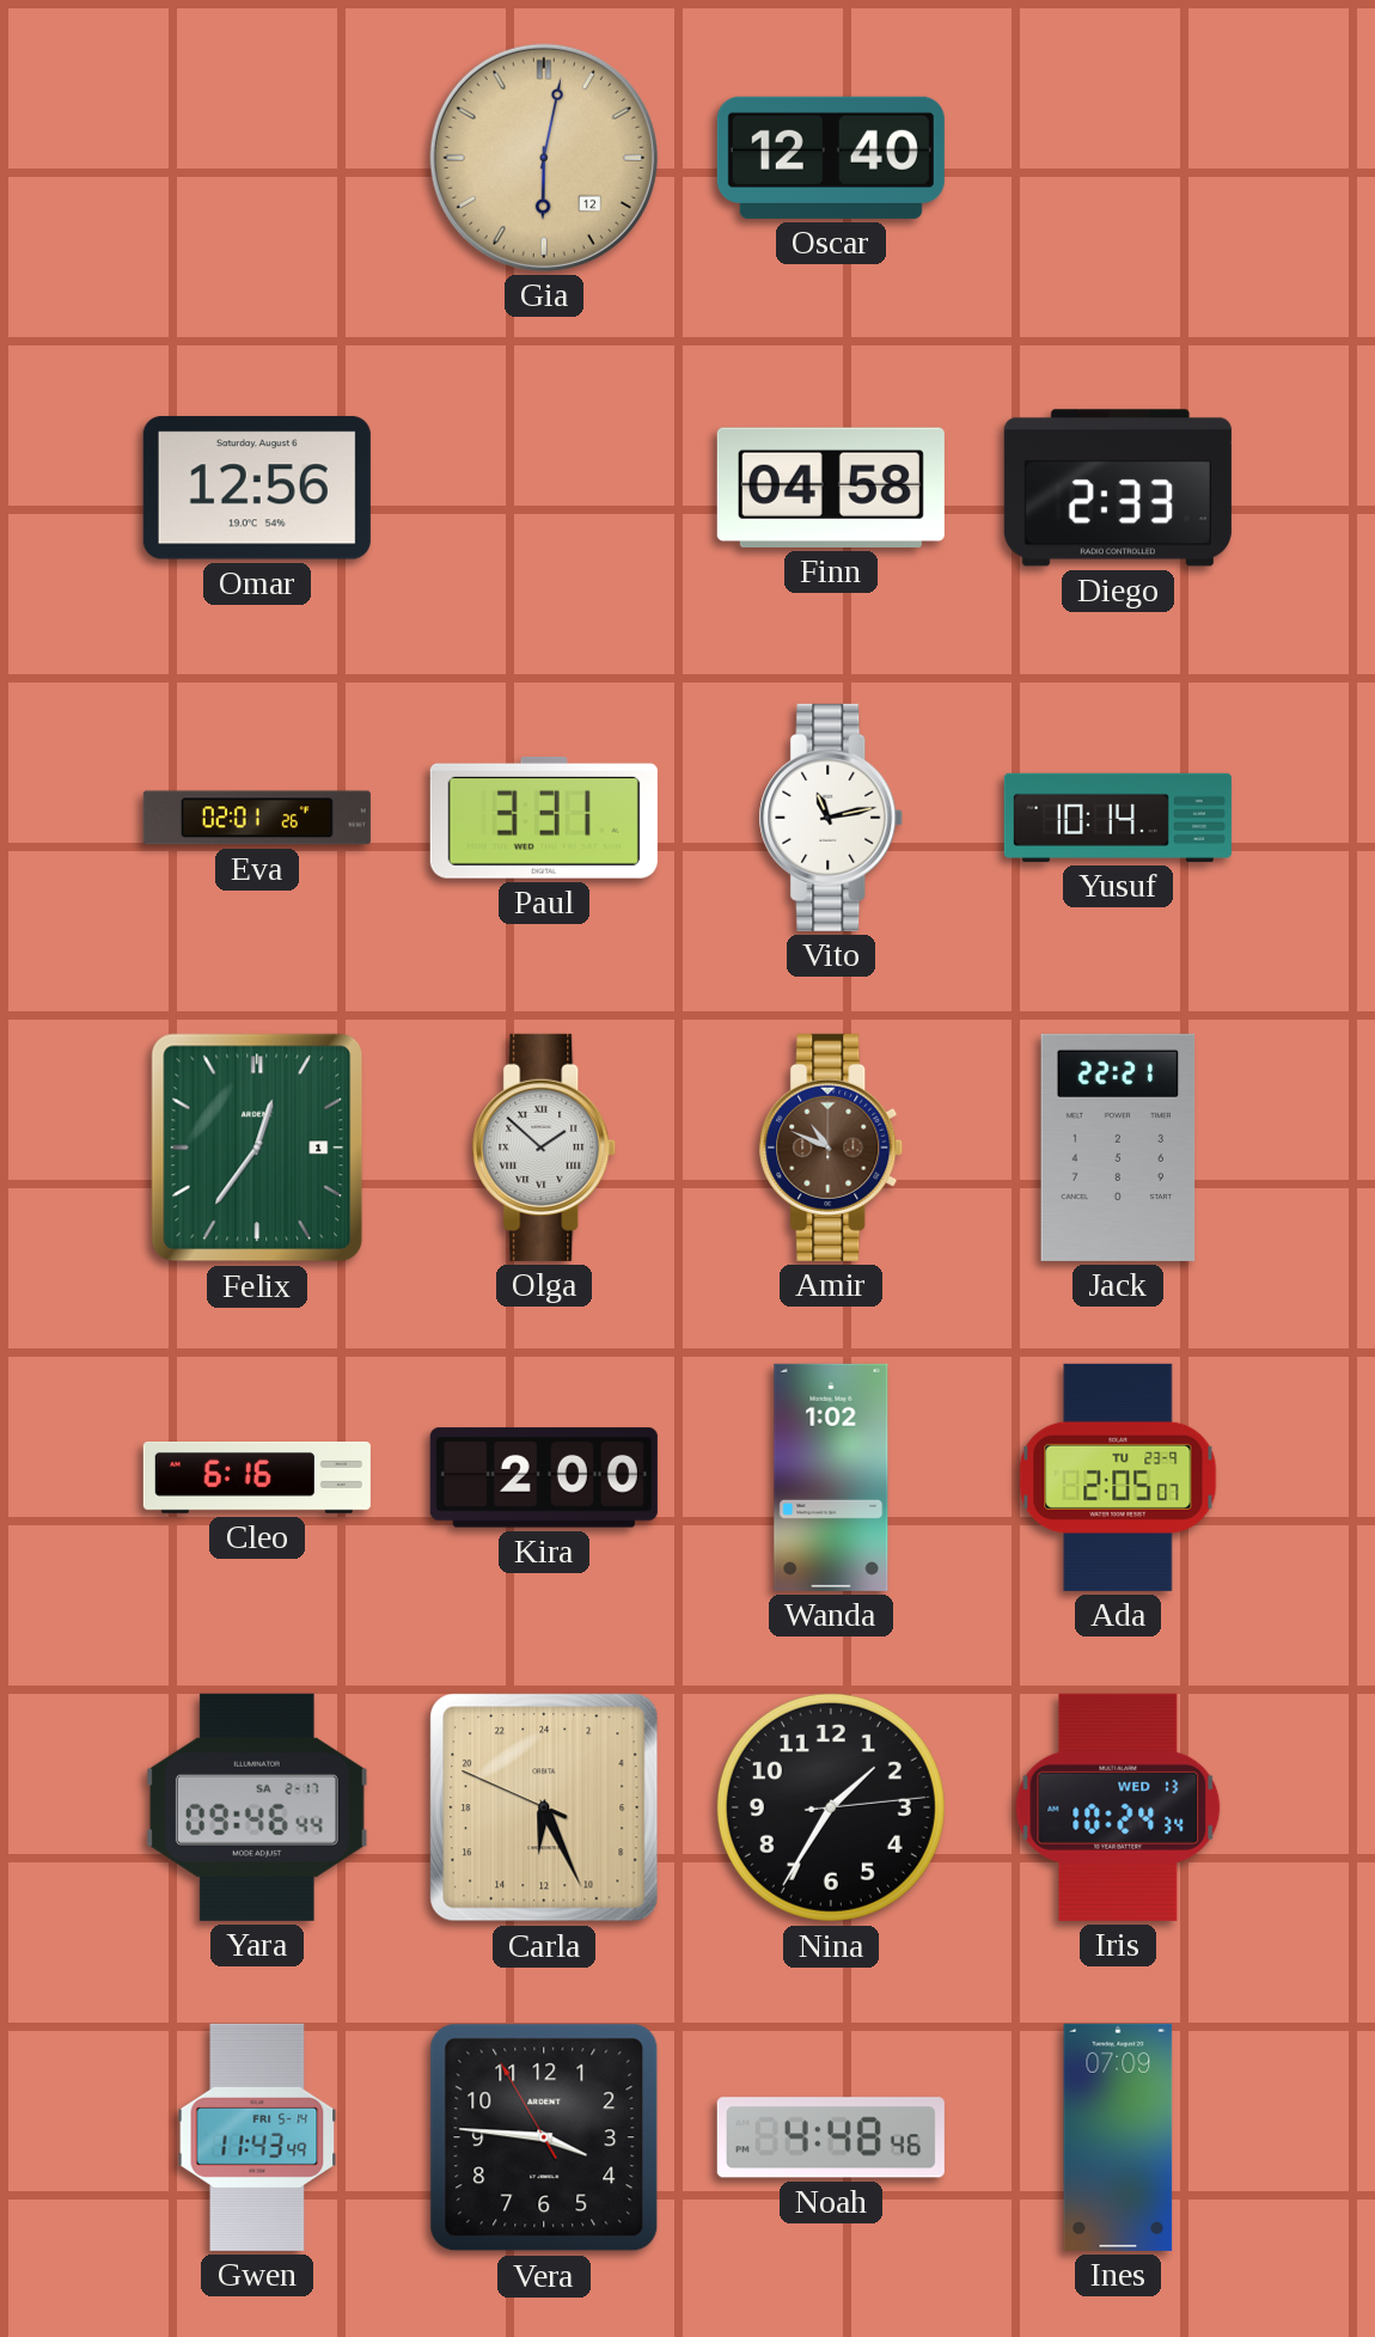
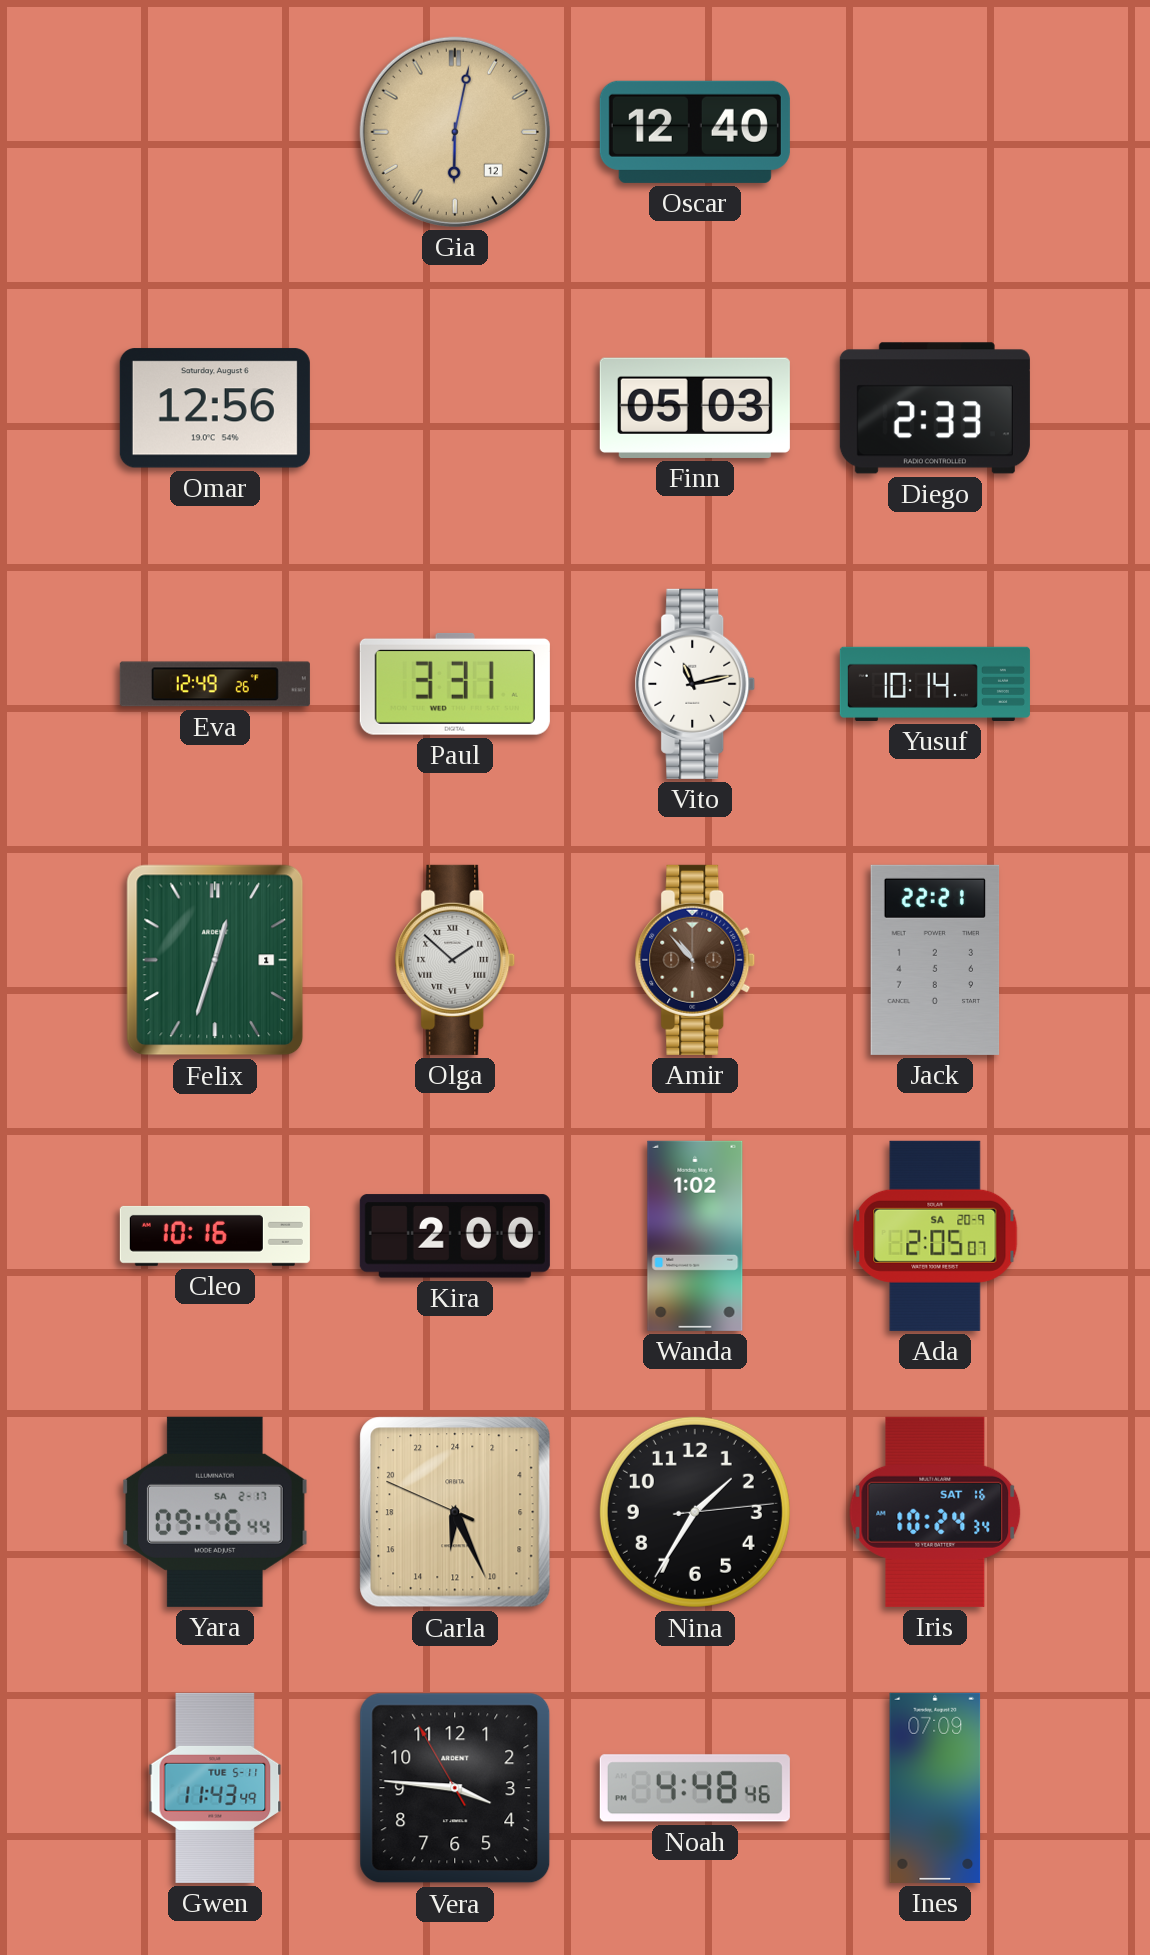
Finn: 04:58 -> 05:03
Eva: 02:01 -> 12:49
Felix: 12:36 -> 12:33
Amir: 10:49 -> 10:53
Cleo: 6:16 -> 10:16
Ada date: TU 23-9 -> SA 20-9
Iris date: WED 13 -> SAT 16
Gwen date: FRI 5-14 -> TUE 5-11
